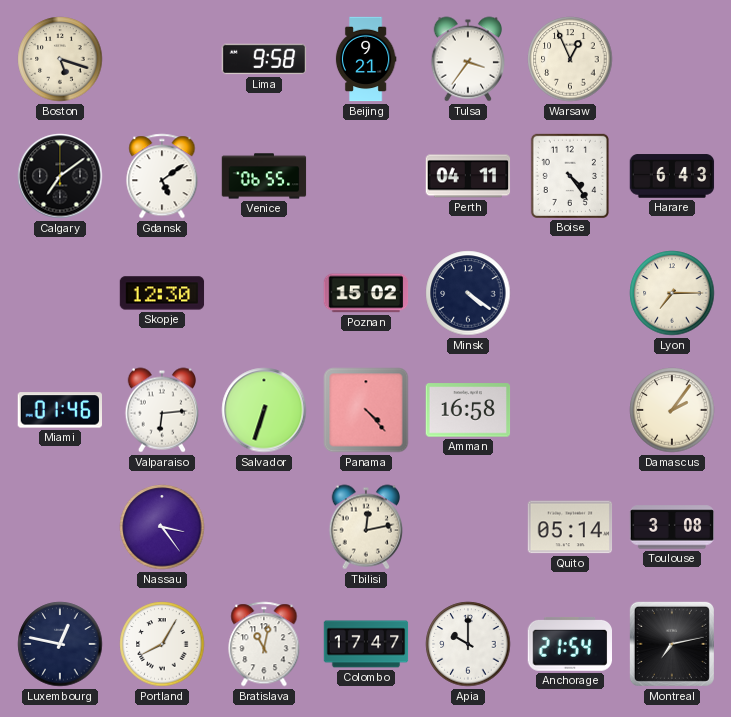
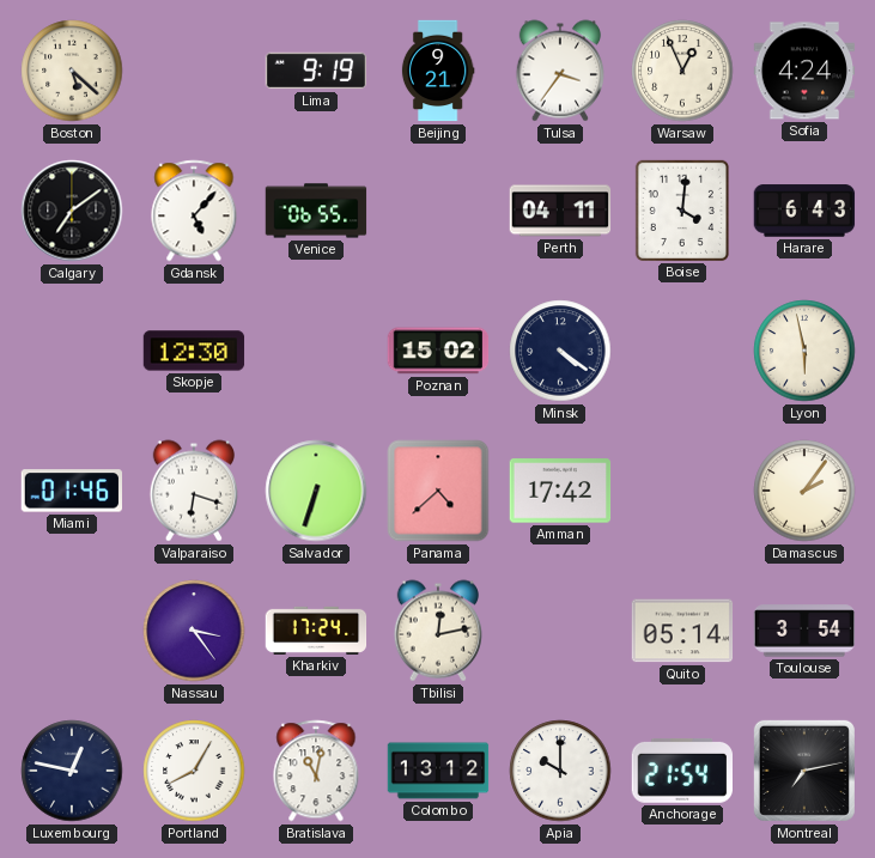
Boston: 5:18 -> 5:22
Lima: 9:58 -> 9:19
Sofia: none -> 4:24
Gdansk: 5:09 -> 5:07
Boise: 4:24 -> 4:01
Lyon: 7:15 -> 5:58
Valparaiso: 6:14 -> 6:18
Panama: 4:23 -> 4:38
Amman: 16:58 -> 17:42
Kharkiv: none -> 17:24
Toulouse: 3:08 -> 3:54
Colombo: 17:47 -> 13:12
